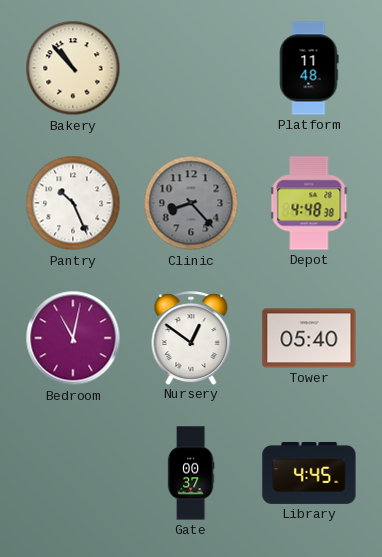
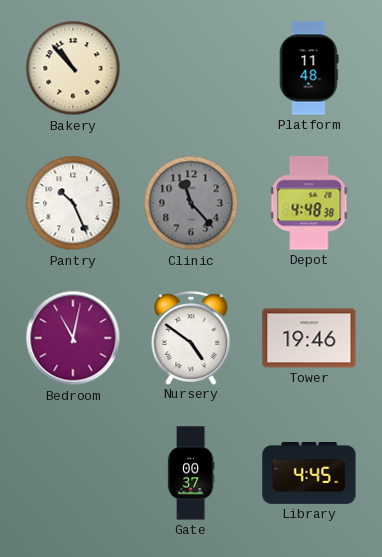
Clinic: 8:23 -> 11:23
Nursery: 12:51 -> 4:51
Tower: 05:40 -> 19:46
